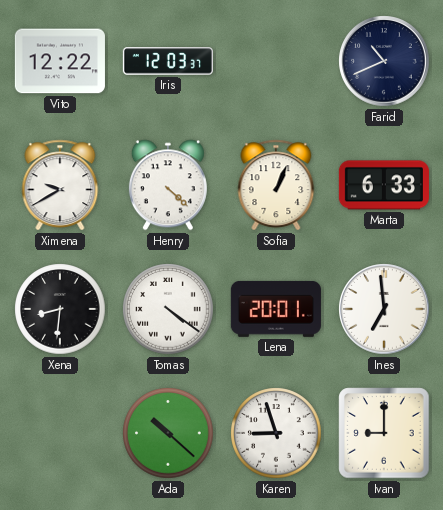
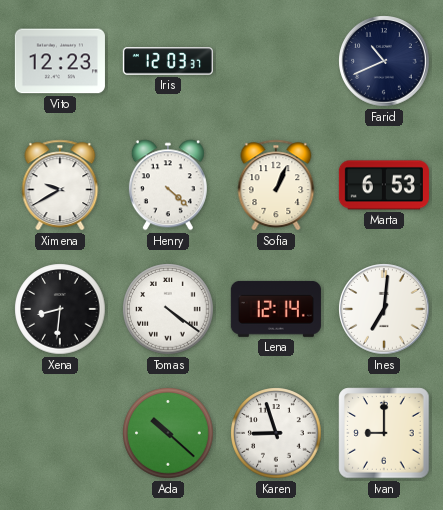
Vito: 12:22 -> 12:23
Marta: 6:33 -> 6:53
Lena: 20:01 -> 12:14
Ines: 6:59 -> 7:01
